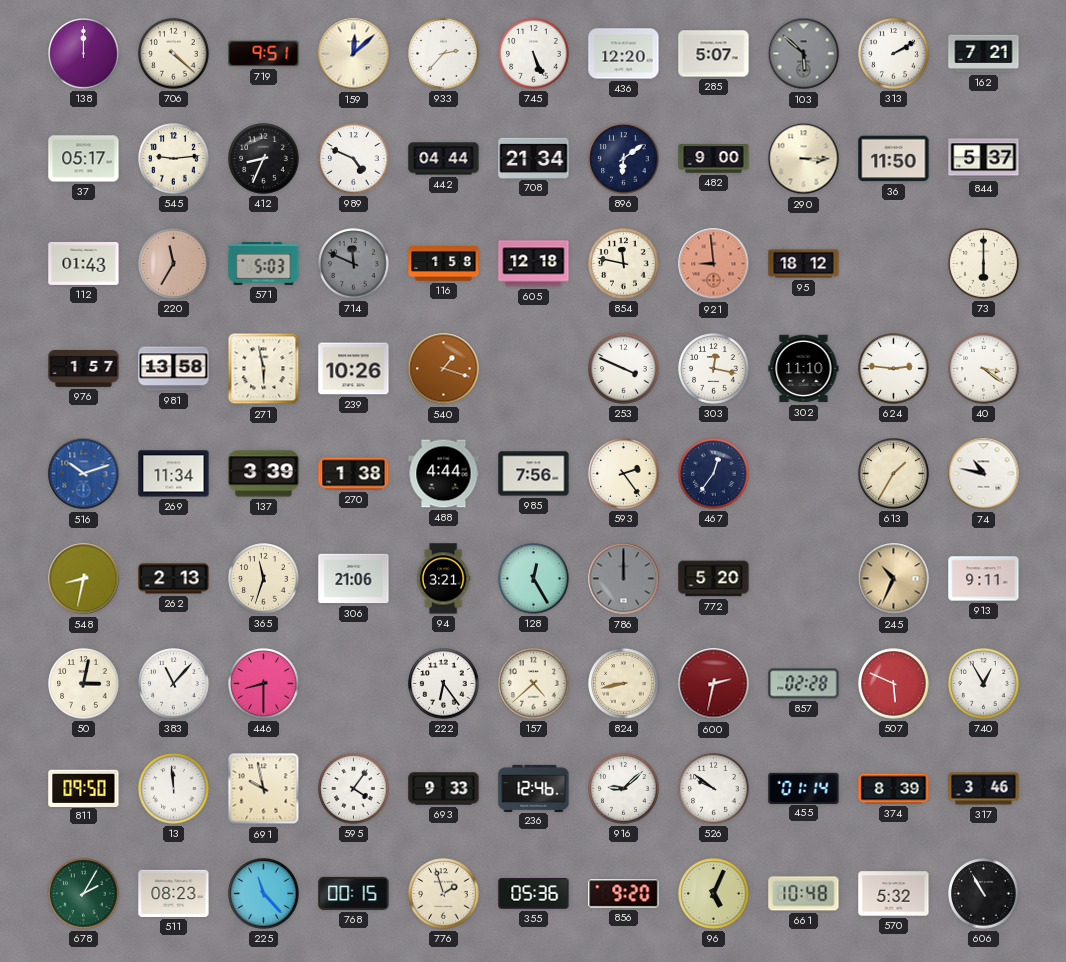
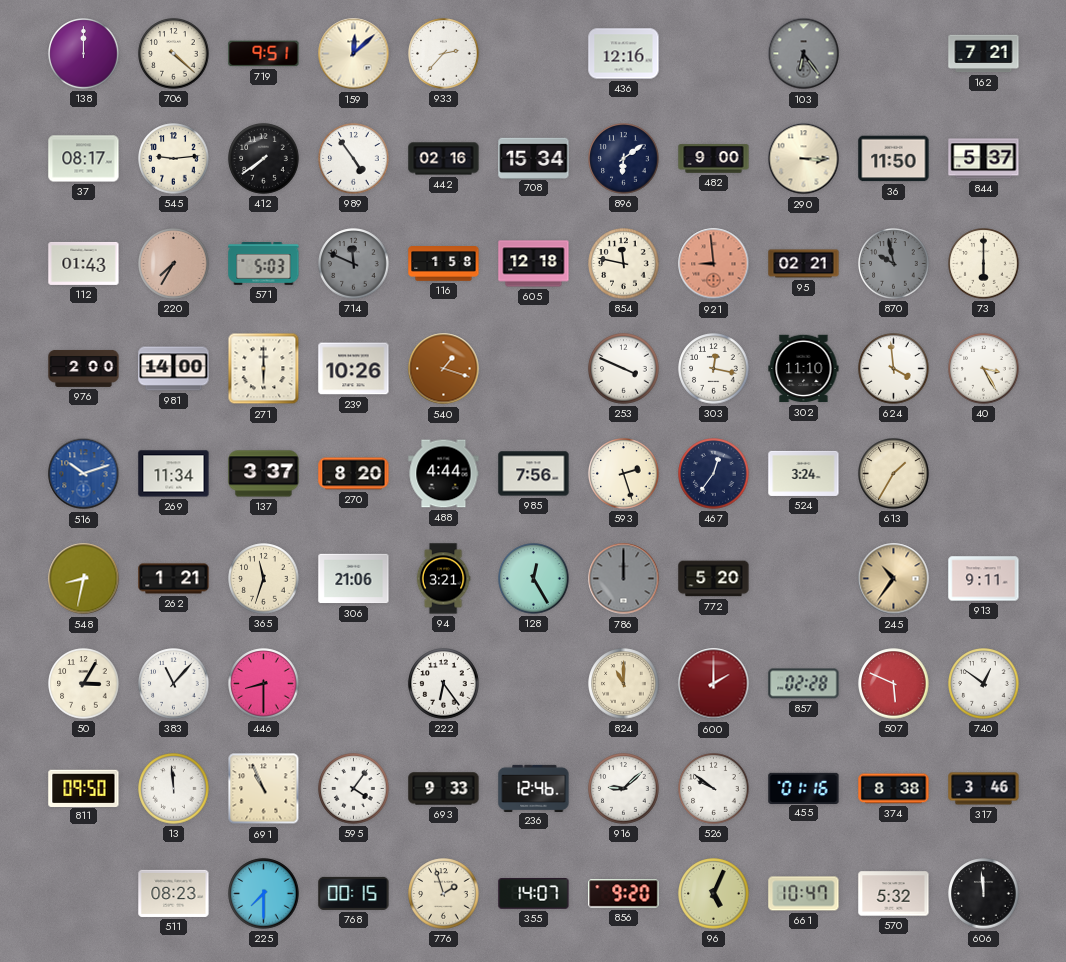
745: 5:26 -> none
436: 12:20 -> 12:16
285: 5:07 -> none
103: 5:52 -> 6:24
313: 2:10 -> none
37: 05:17 -> 08:17
412: 8:34 -> 7:39
989: 4:49 -> 4:54
442: 04:44 -> 02:16
708: 21:34 -> 15:34
220: 11:35 -> 7:35
95: 18:12 -> 02:21
870: none -> 9:58
976: 1:57 -> 2:00
981: 13:58 -> 14:00
271: 5:58 -> 6:00
624: 2:46 -> 3:59
40: 3:21 -> 3:25
137: 3:39 -> 3:37
270: 1:38 -> 8:20
593: 2:24 -> 2:27
524: none -> 3:24
74: 10:47 -> none
262: 2:13 -> 1:21
245: 10:34 -> 10:36
50: 3:02 -> 3:05
157: 4:38 -> none
824: 8:43 -> 11:00
600: 2:32 -> 2:00
740: 12:55 -> 12:51
691: 9:58 -> 10:56
455: 01:14 -> 01:16
374: 8:39 -> 8:38
678: 2:05 -> none
225: 11:23 -> 7:30
355: 05:36 -> 14:07
661: 10:48 -> 10:47
606: 10:55 -> 11:59
